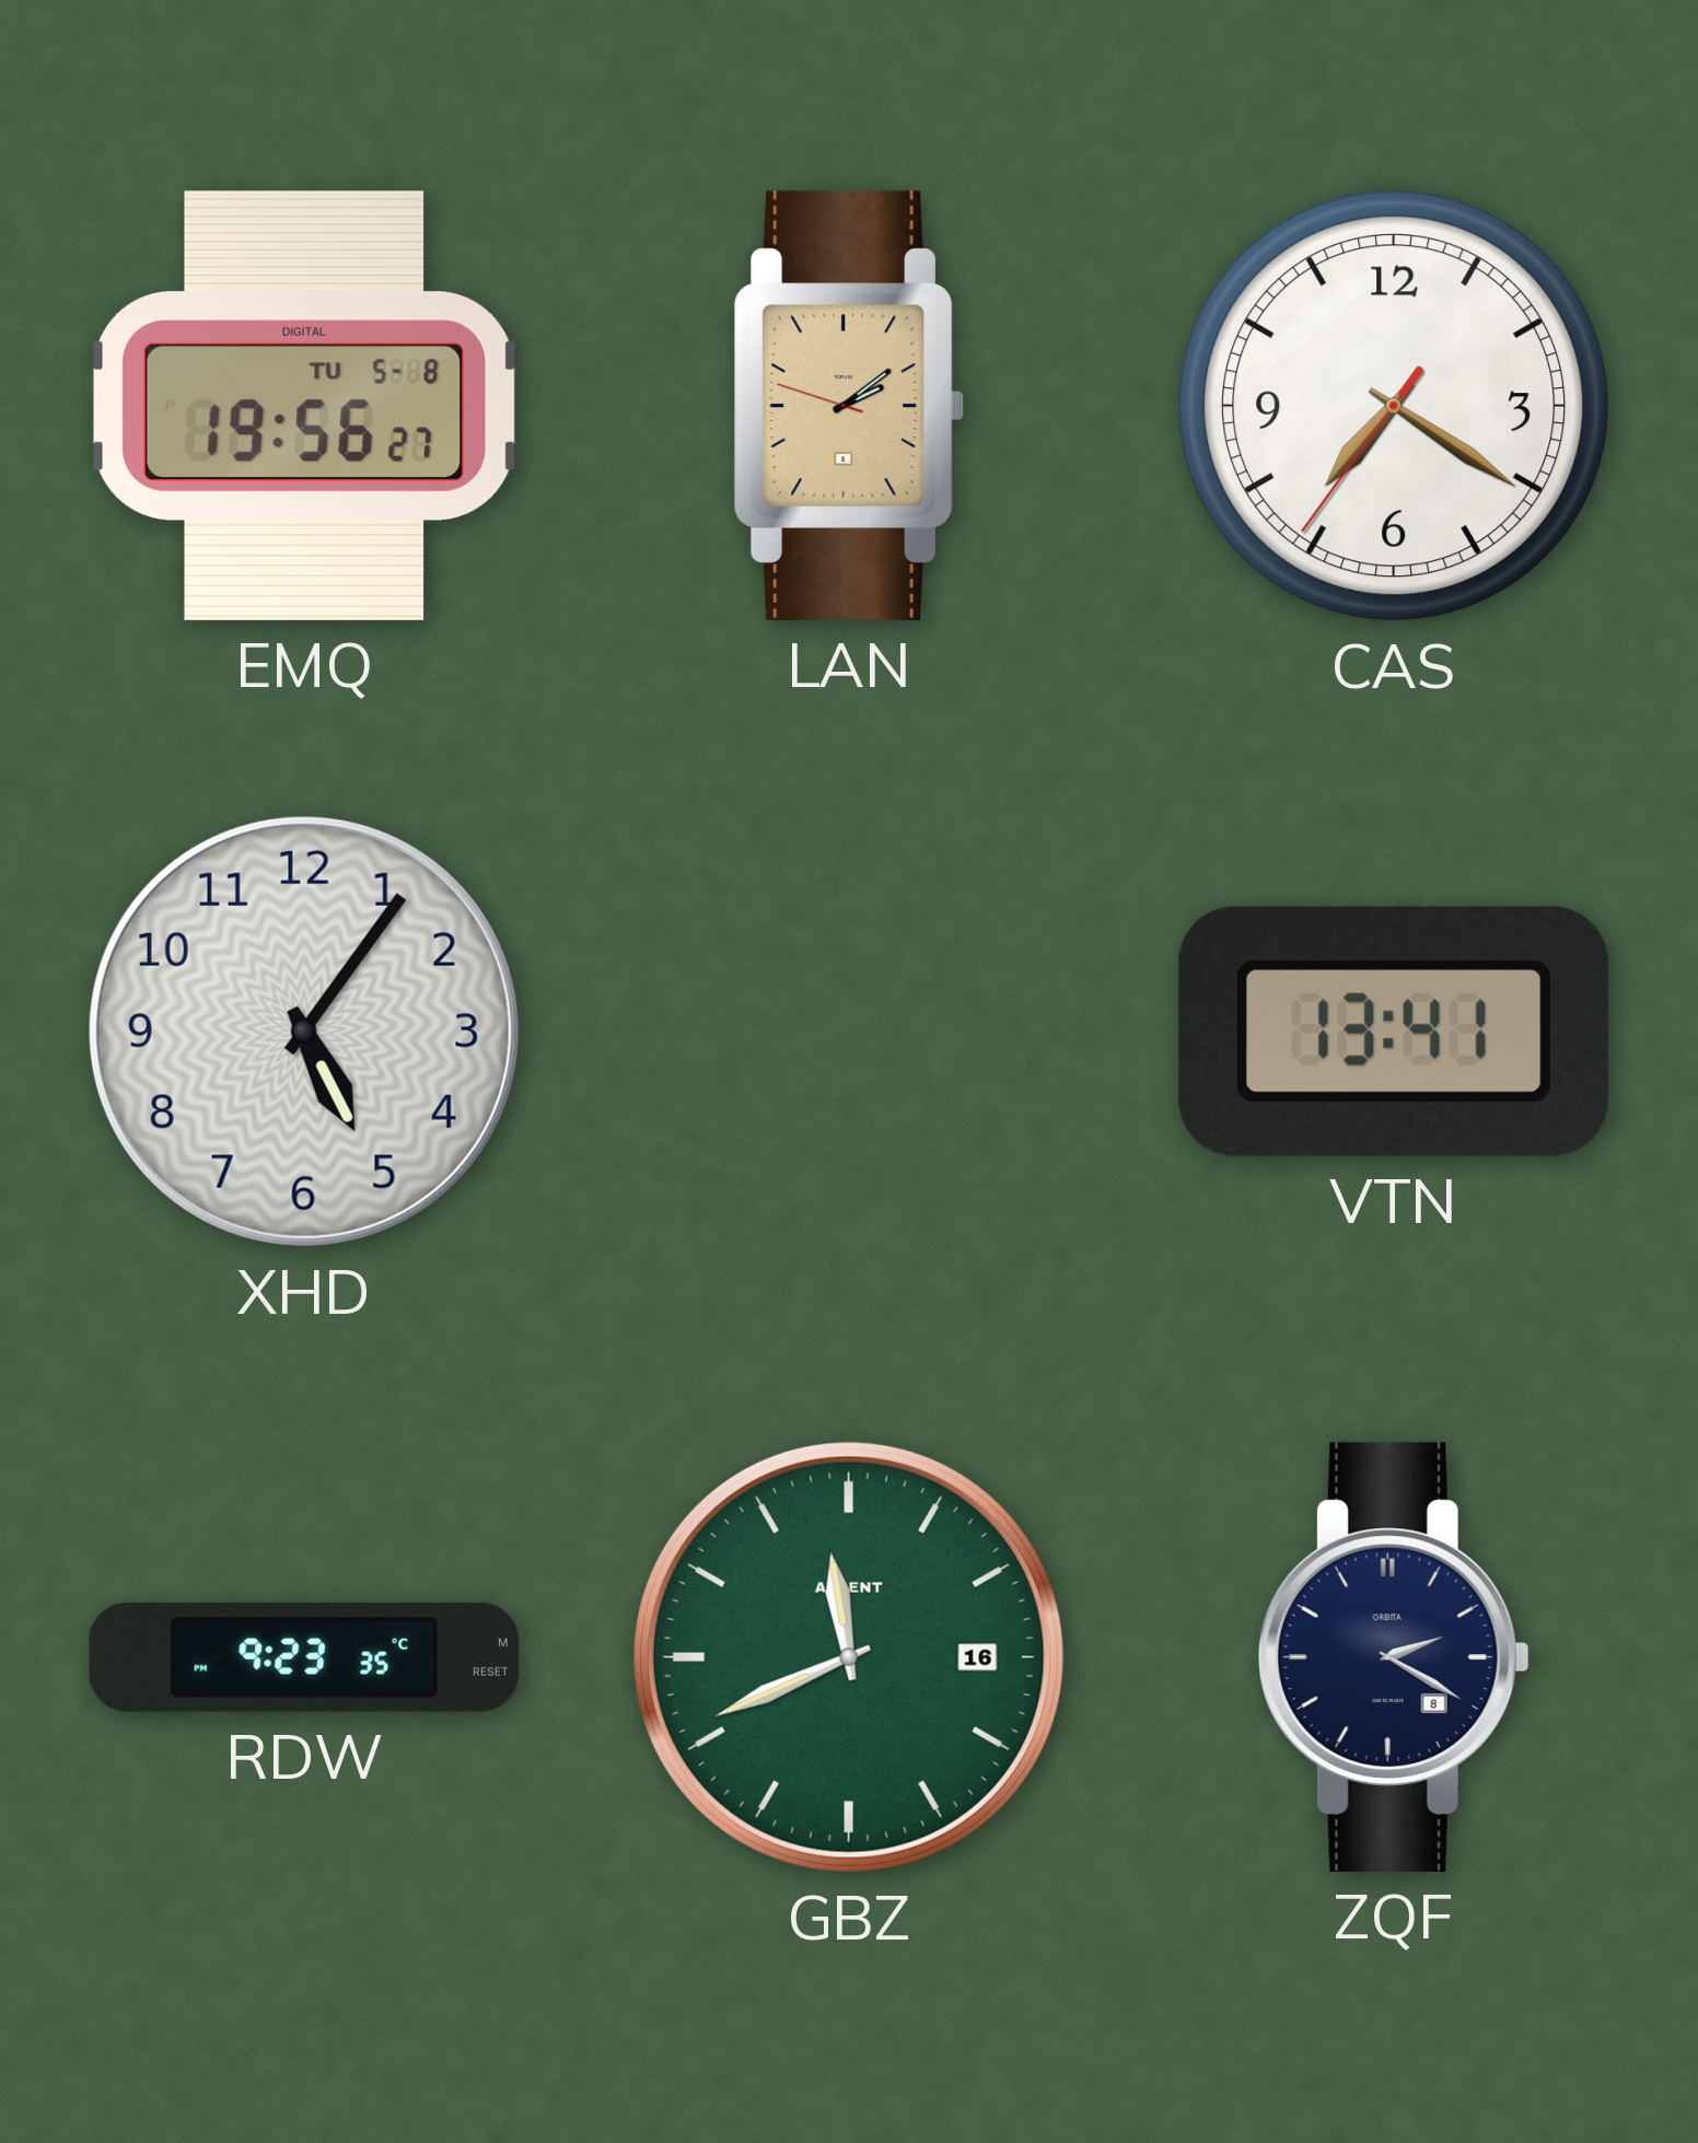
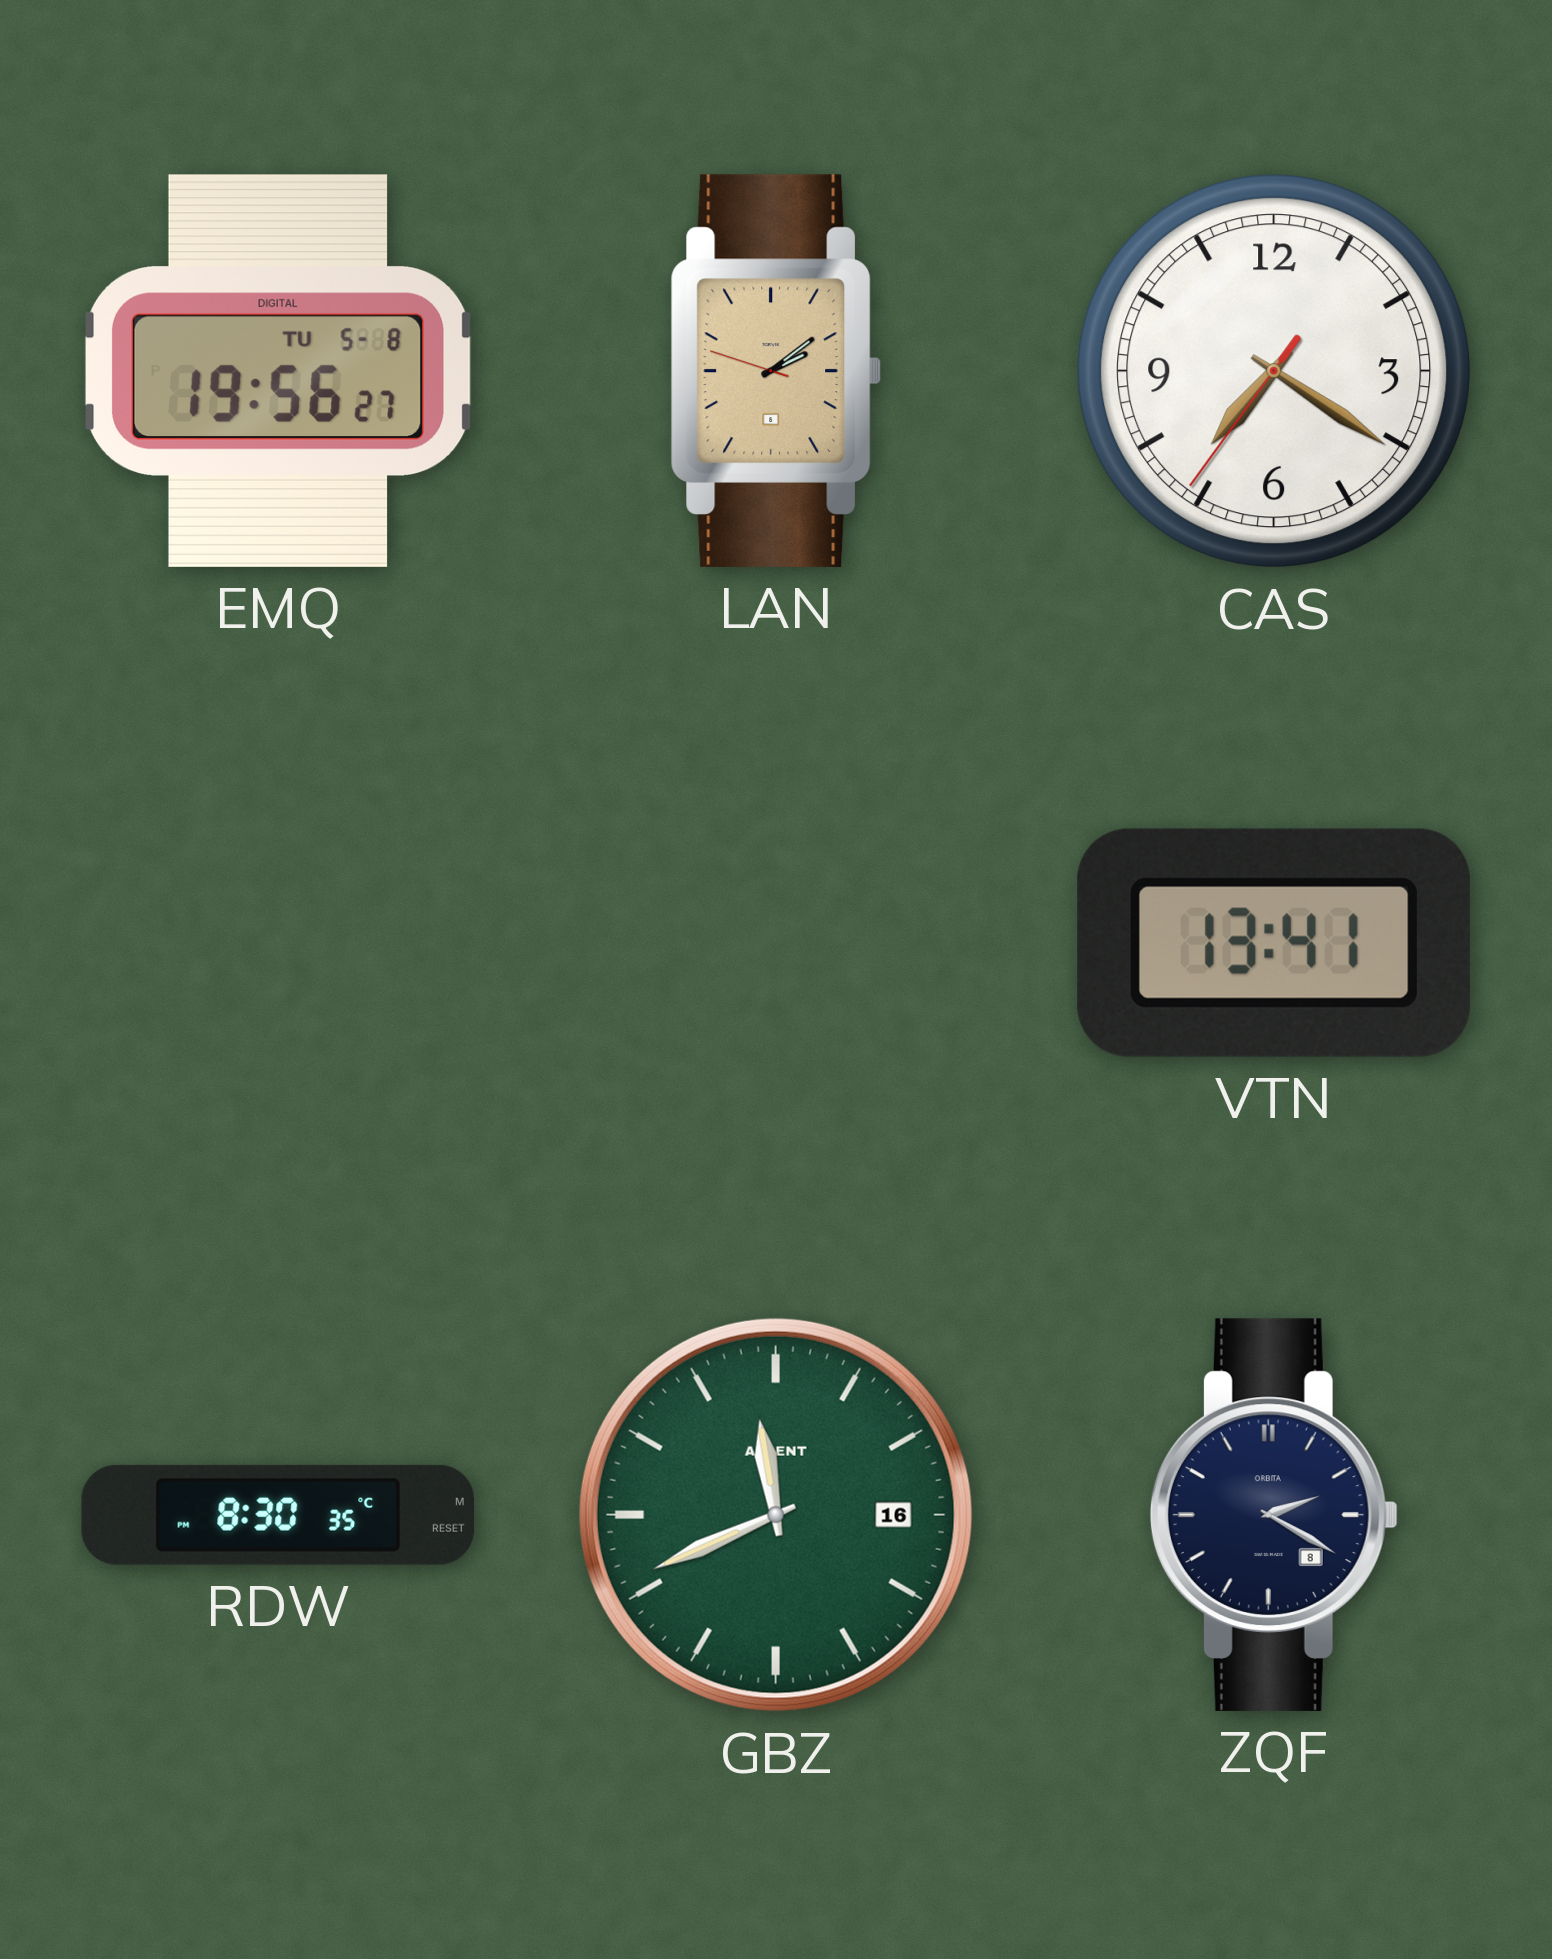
XHD: 5:06 -> none
RDW: 9:23 -> 8:30
